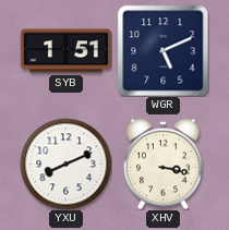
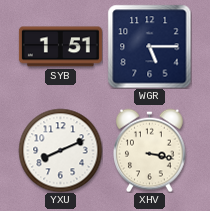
WGR: 5:11 -> 5:15
